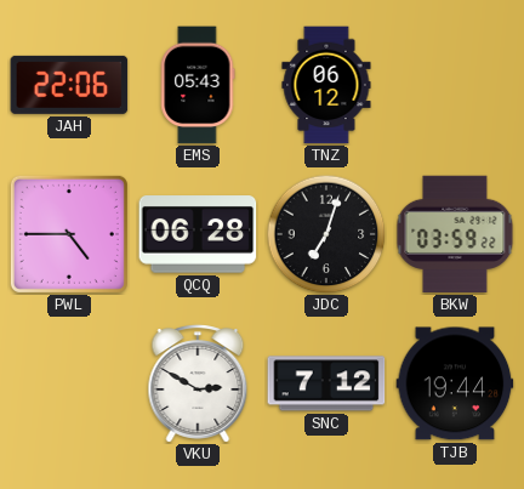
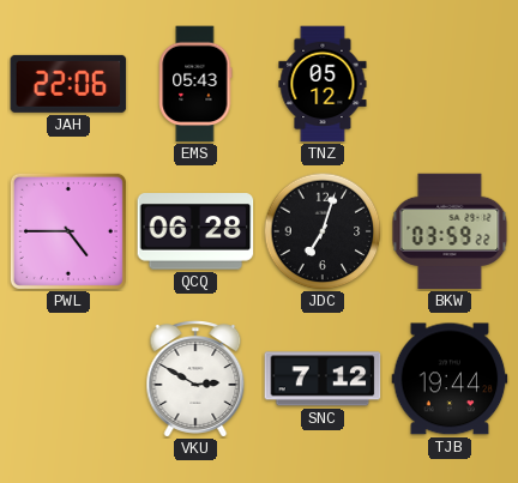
TNZ: 06:12 -> 05:12
